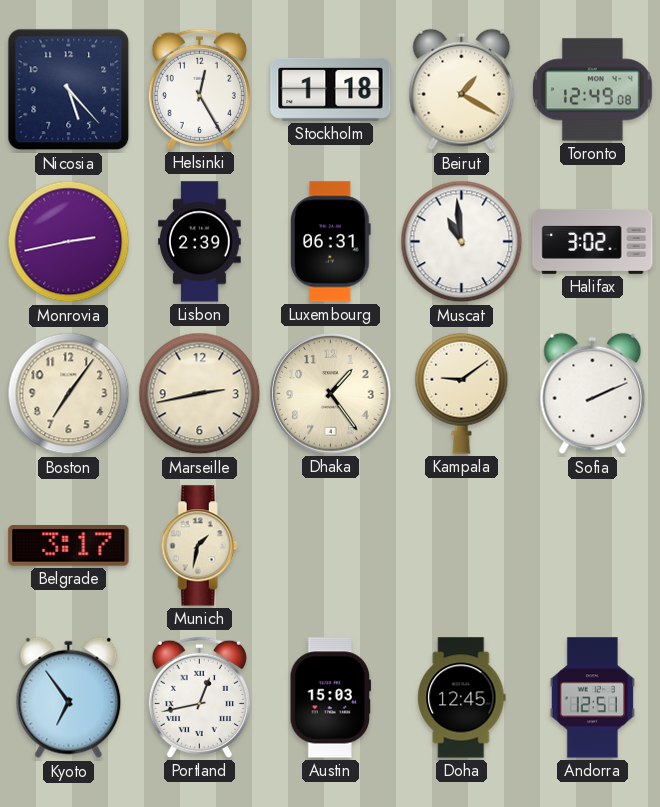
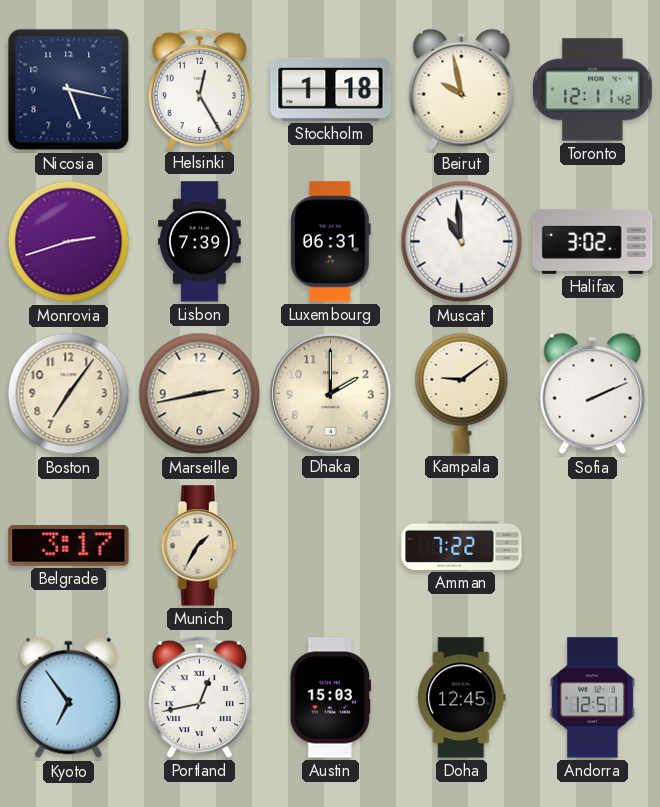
Nicosia: 5:23 -> 5:17
Beirut: 1:20 -> 9:58
Toronto: 12:49 -> 12:11
Monrovia: 2:43 -> 2:42
Lisbon: 2:39 -> 7:39
Dhaka: 1:24 -> 2:00
Munich: 1:32 -> 1:35
Amman: none -> 7:22
